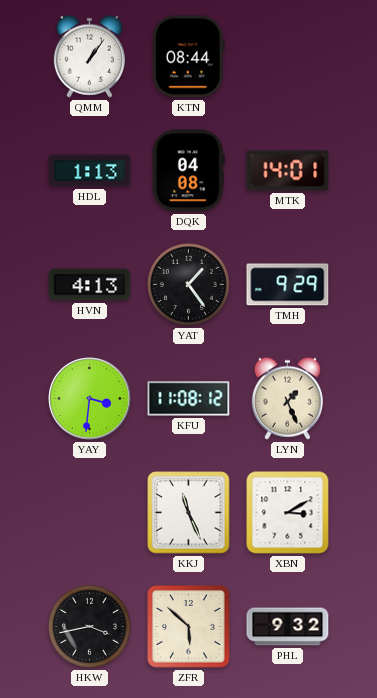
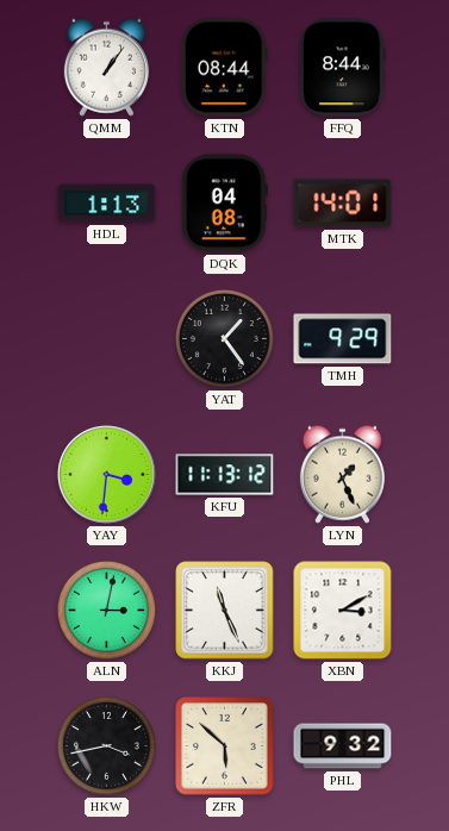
FFQ: none -> 8:44
HVN: 4:13 -> none
KFU: 11:08 -> 11:13
ALN: none -> 3:02
